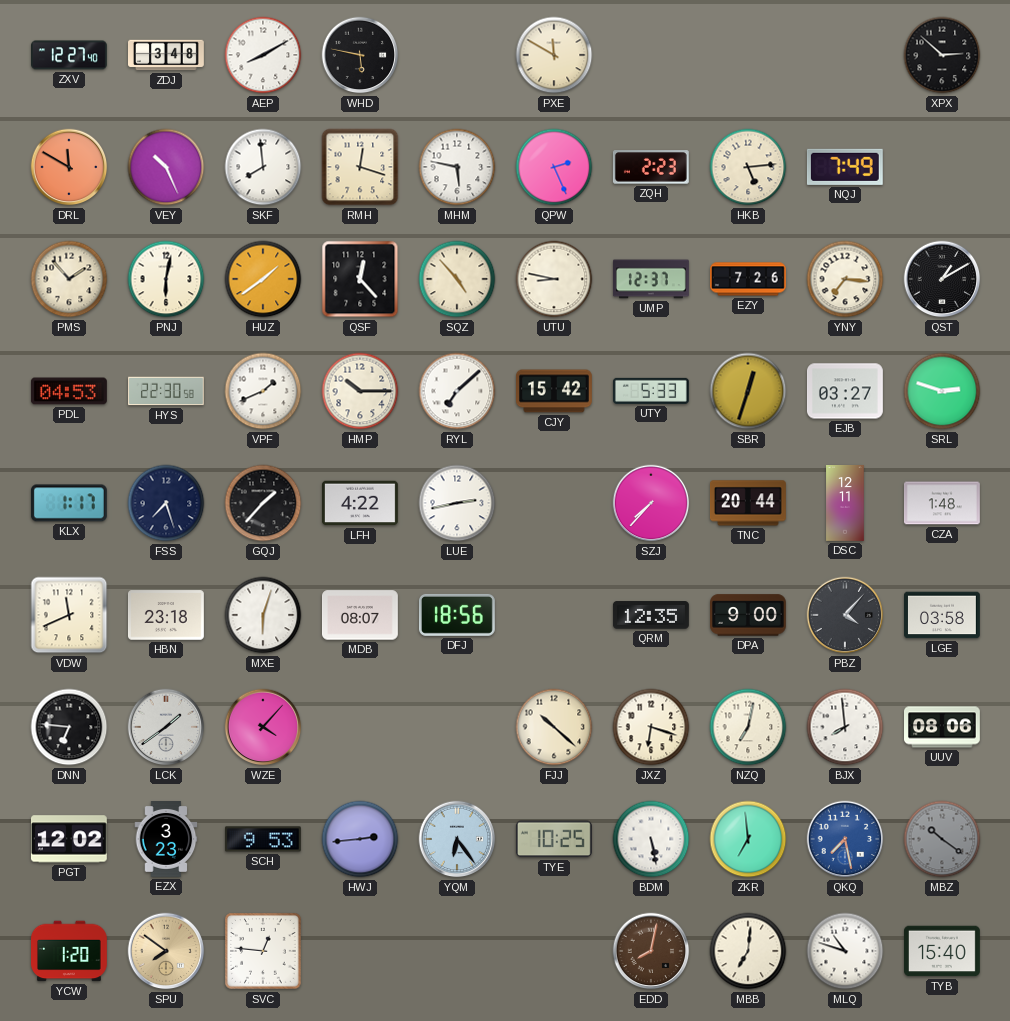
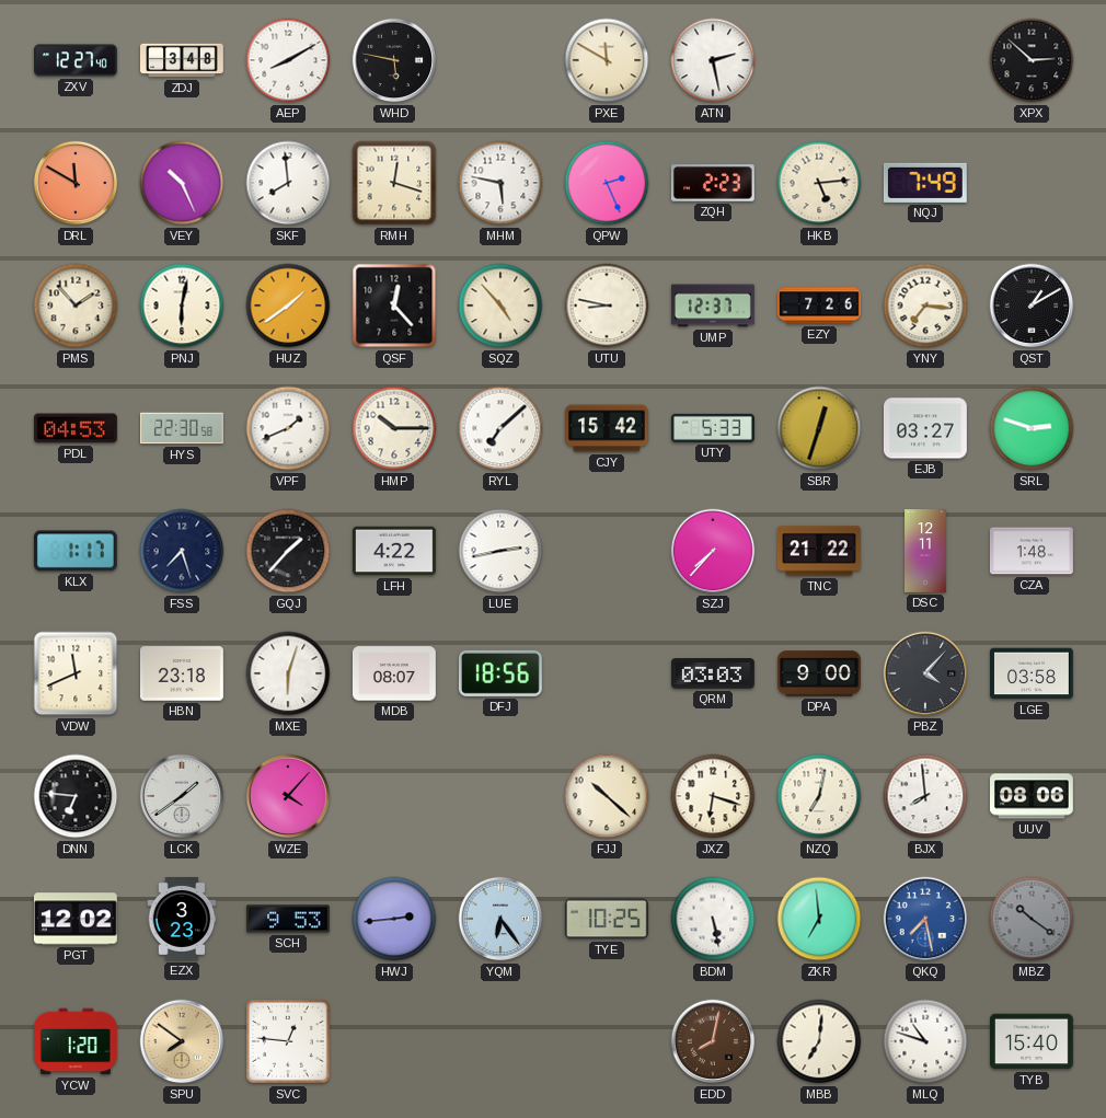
ATN: none -> 2:28
TNC: 20:44 -> 21:22
QRM: 12:35 -> 03:03
